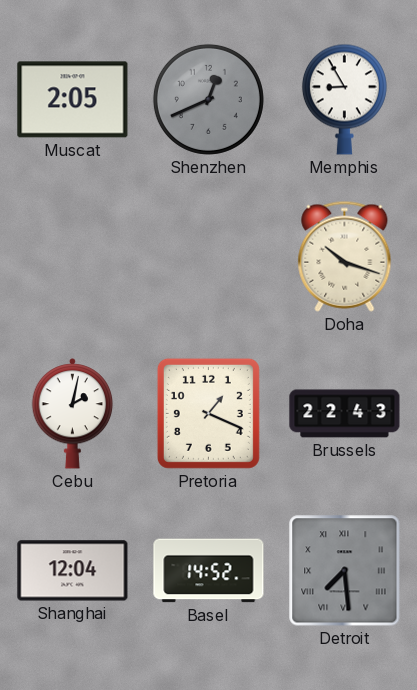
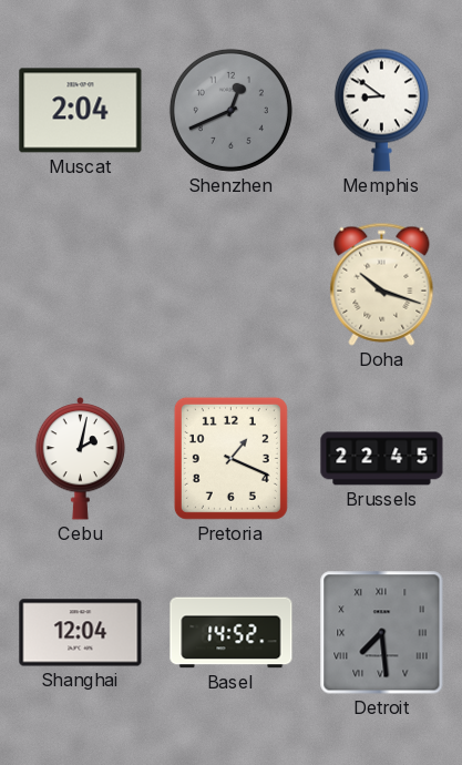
Muscat: 2:05 -> 2:04
Memphis: 8:55 -> 8:51
Brussels: 22:43 -> 22:45
